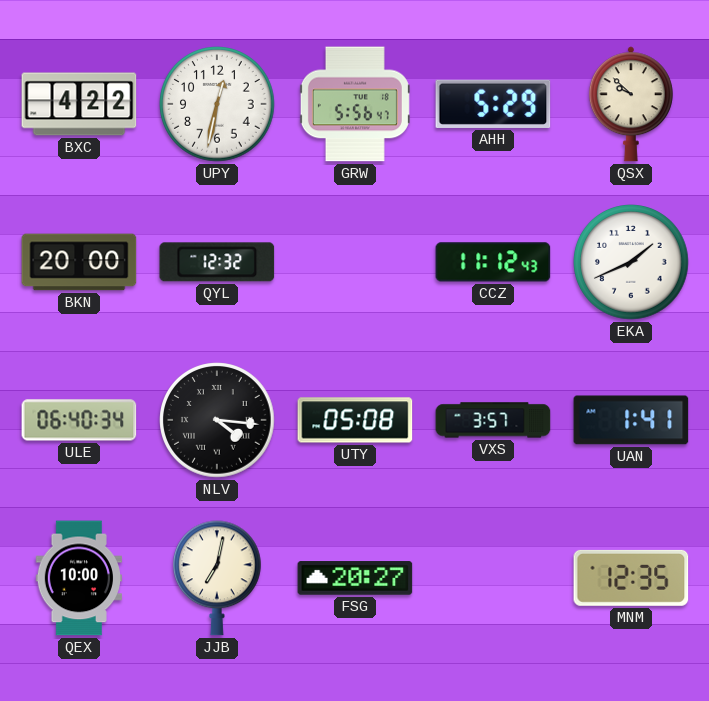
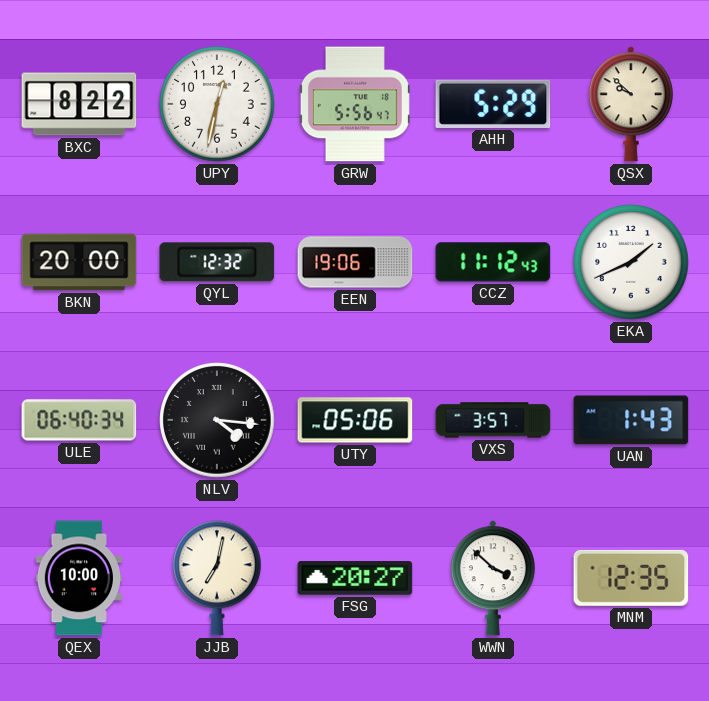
BXC: 4:22 -> 8:22
EEN: none -> 19:06
UTY: 05:08 -> 05:06
UAN: 1:41 -> 1:43
WWN: none -> 3:52
